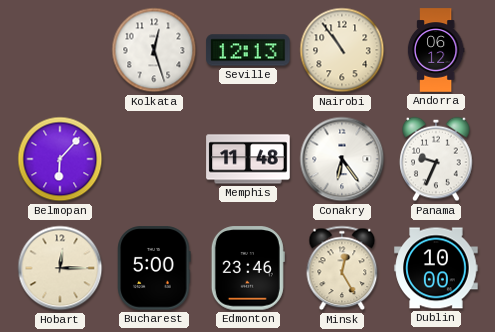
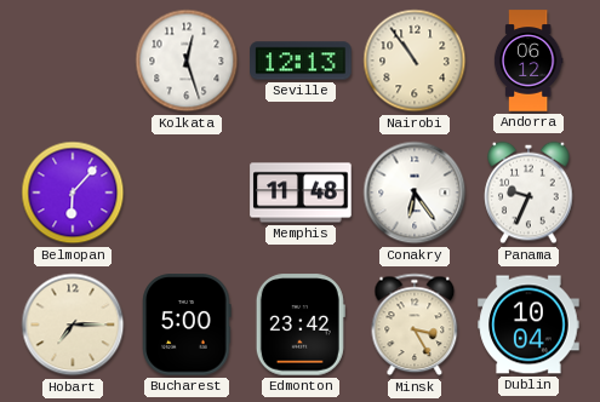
Hobart: 12:15 -> 7:15
Edmonton: 23:46 -> 23:42
Minsk: 12:25 -> 3:25
Dublin: 10:00 -> 10:04
